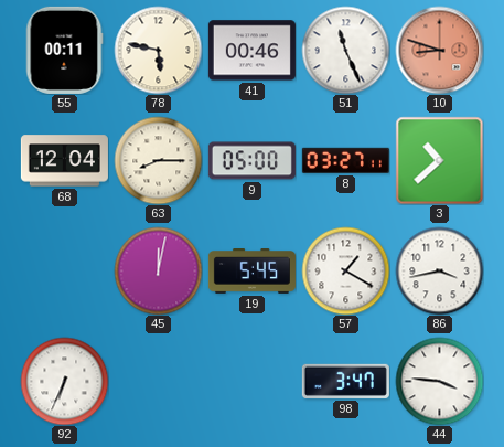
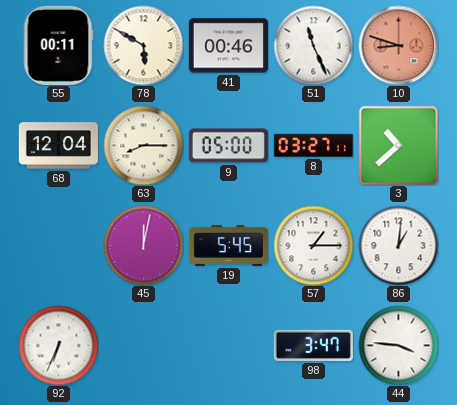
78: 5:47 -> 5:50
57: 1:20 -> 1:15
86: 3:43 -> 1:01
